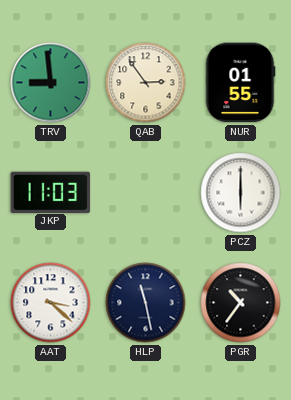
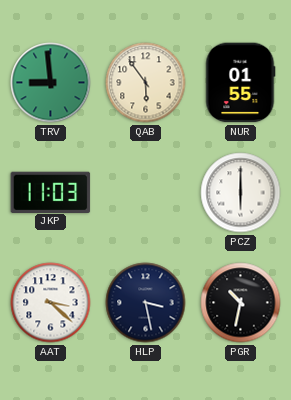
QAB: 2:54 -> 5:54
HLP: 11:28 -> 3:28
PGR: 10:36 -> 10:32
